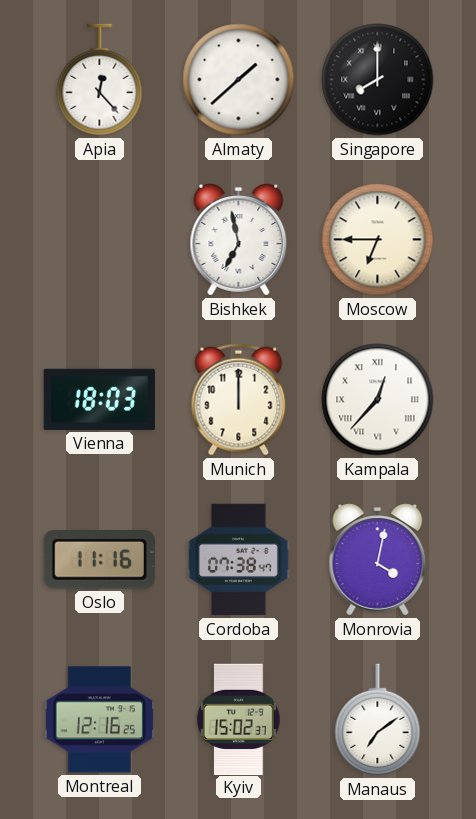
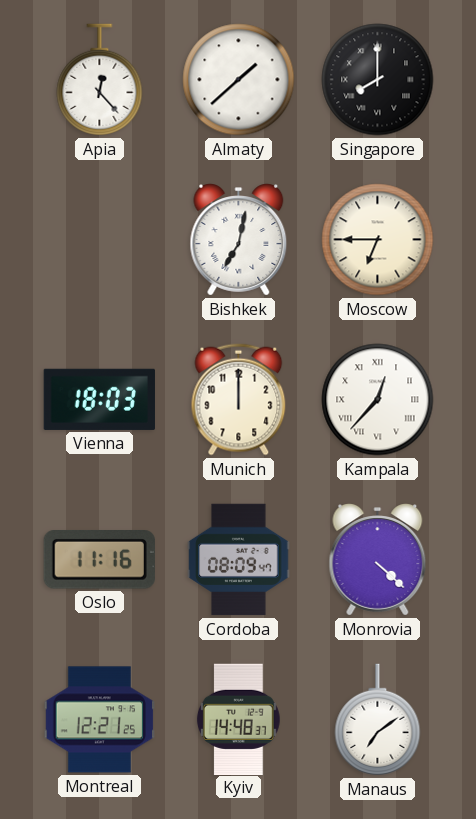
Bishkek: 6:58 -> 7:02
Cordoba: 07:38 -> 08:09
Monrovia: 4:02 -> 4:22
Montreal: 12:16 -> 12:21
Kyiv: 15:02 -> 14:48
